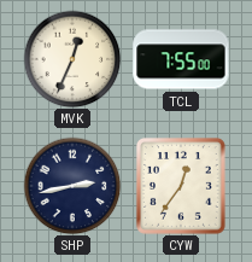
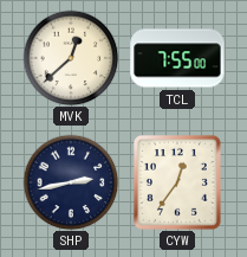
MVK: 12:34 -> 12:38
